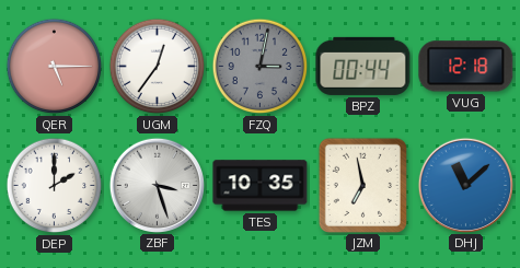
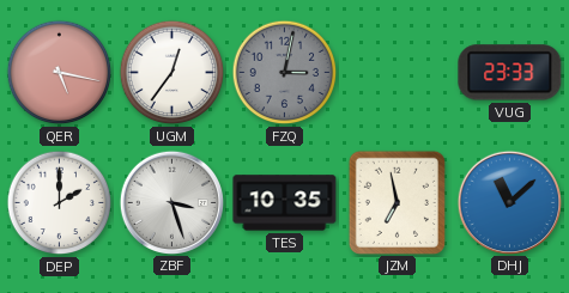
QER: 5:15 -> 5:17
BPZ: 00:44 -> none
VUG: 12:18 -> 23:33
